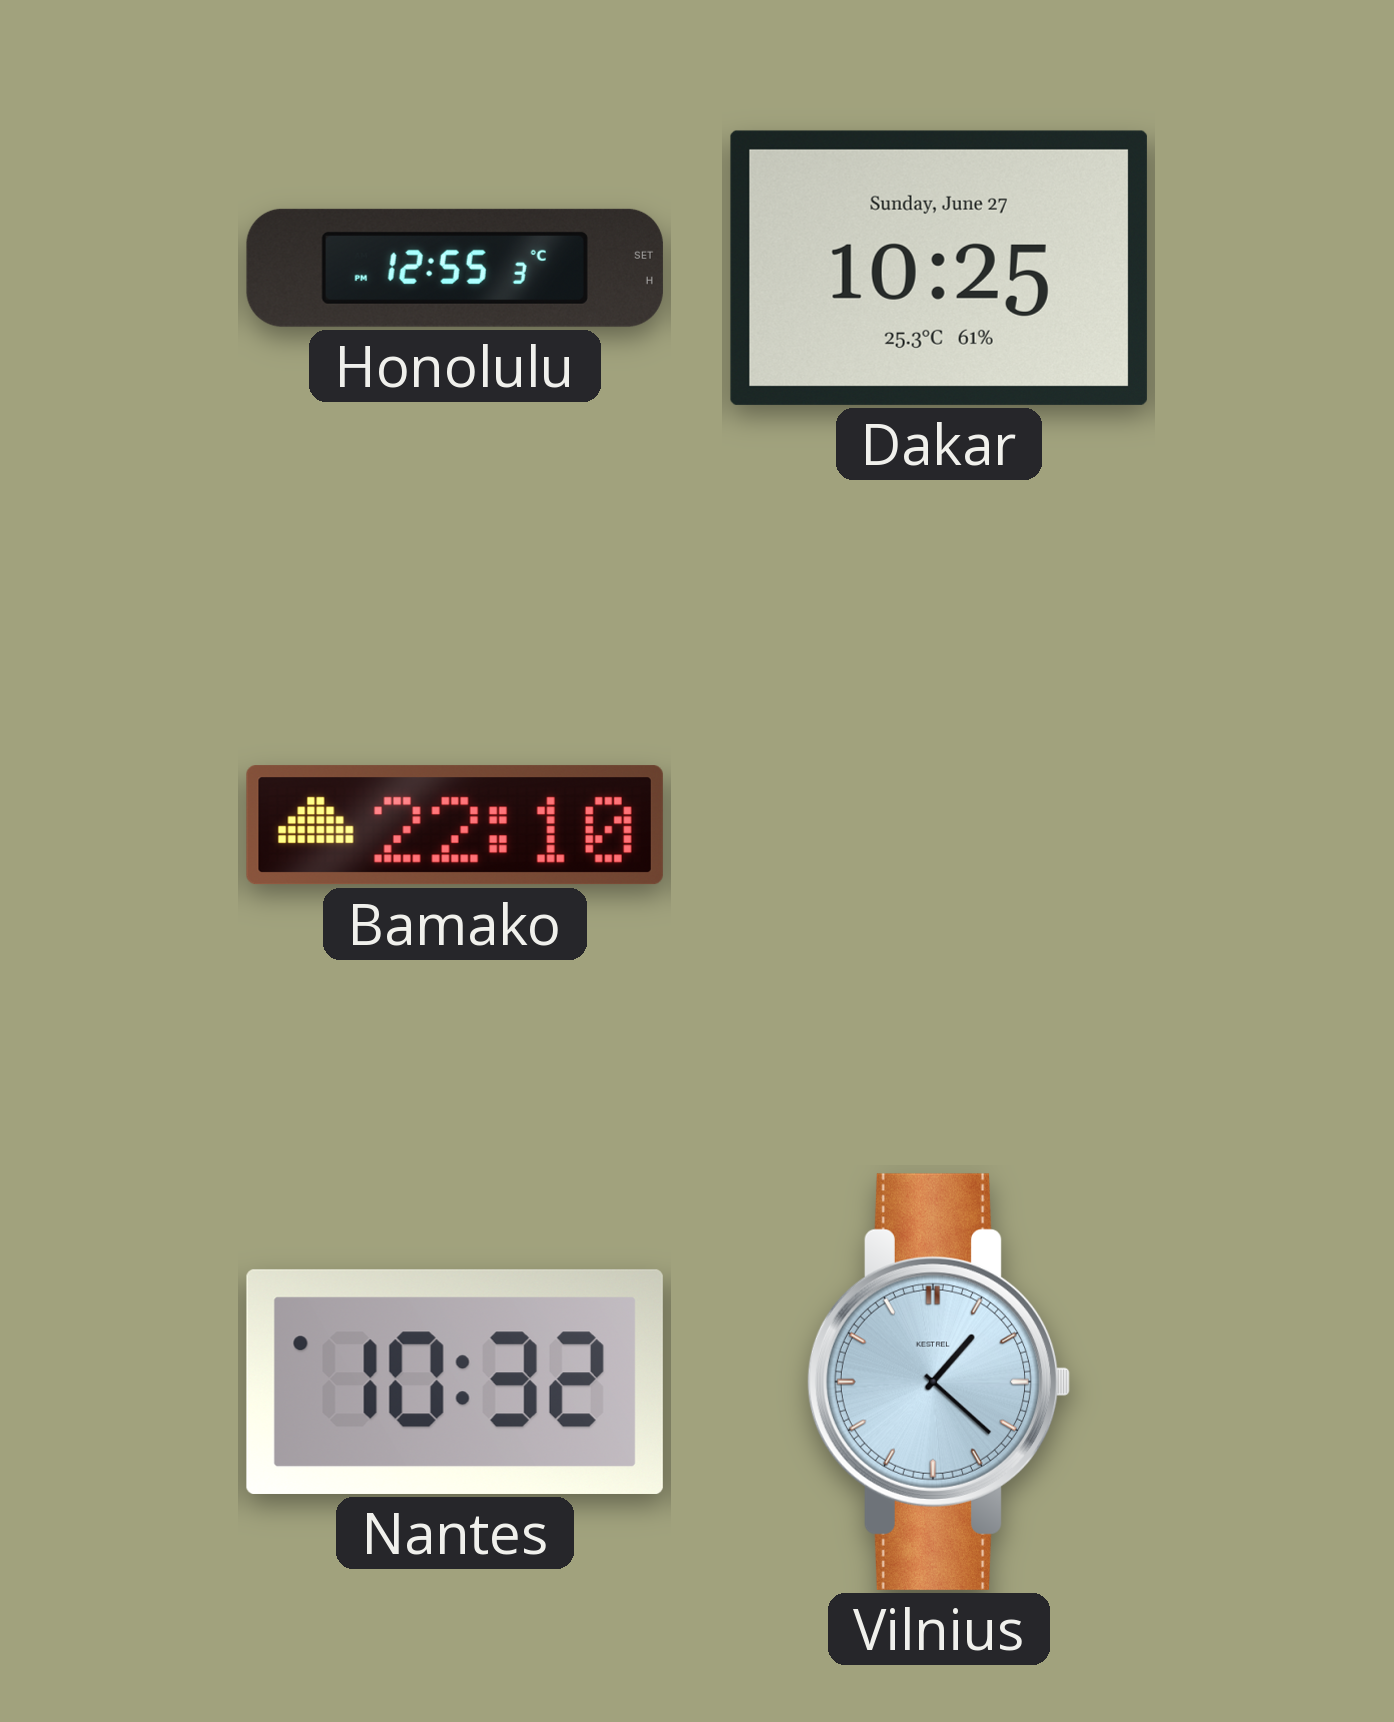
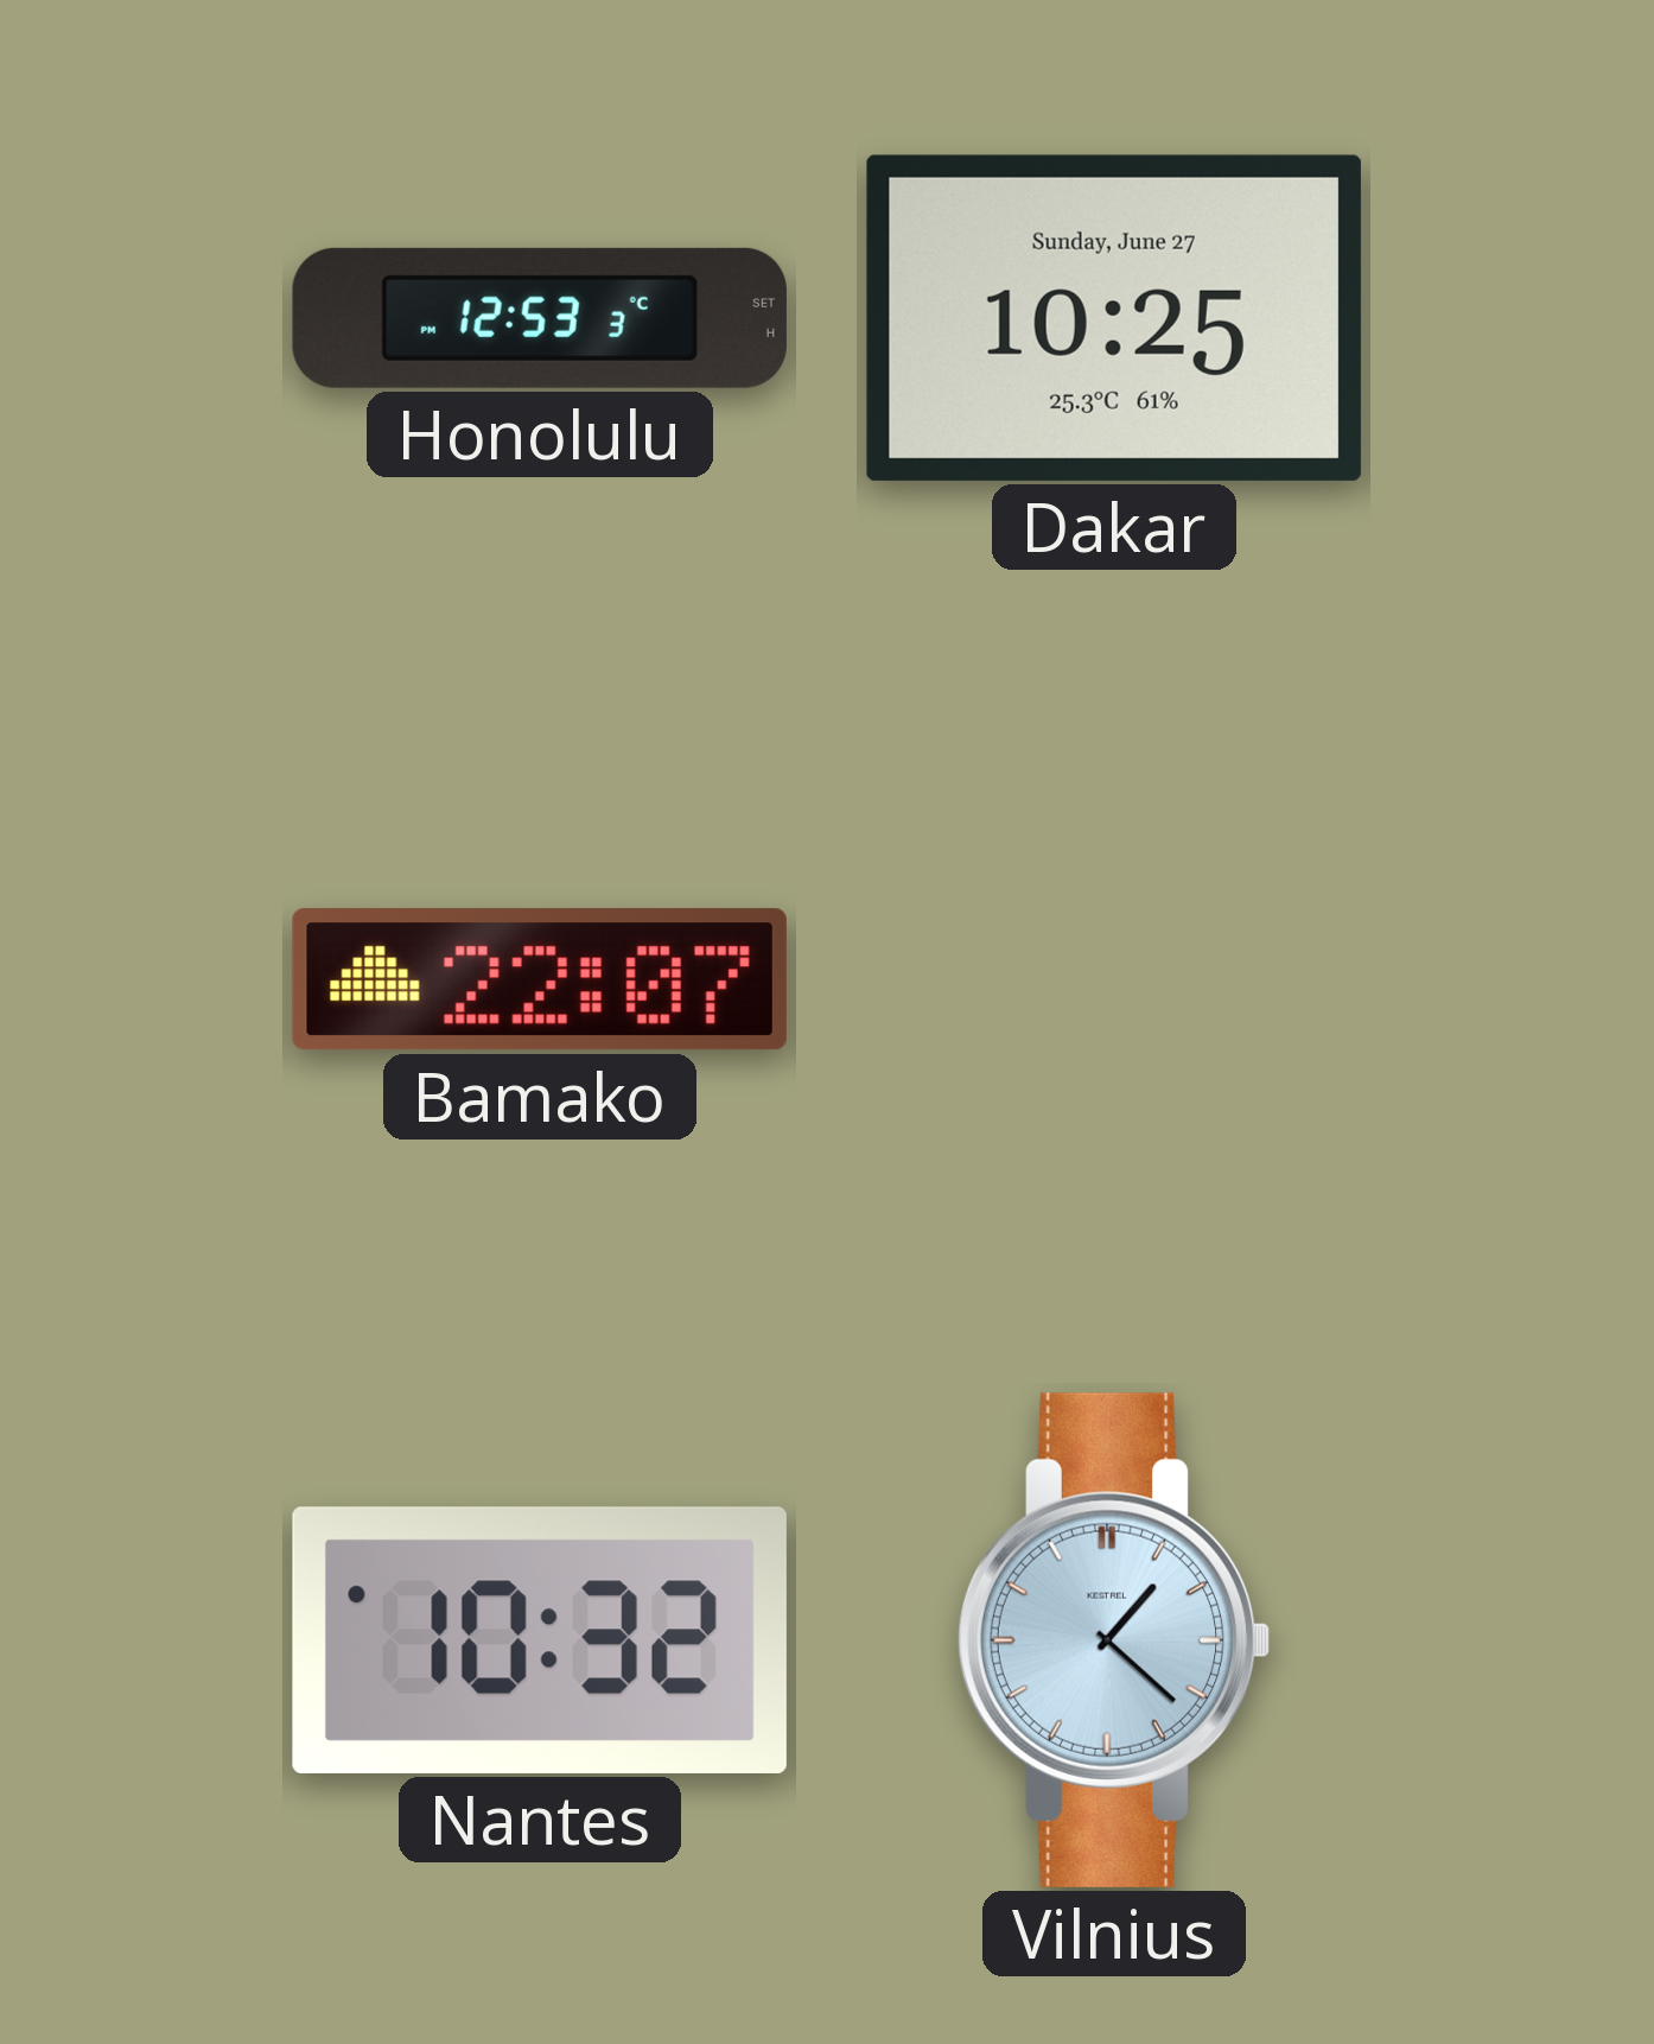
Honolulu: 12:55 -> 12:53
Bamako: 22:10 -> 22:07
